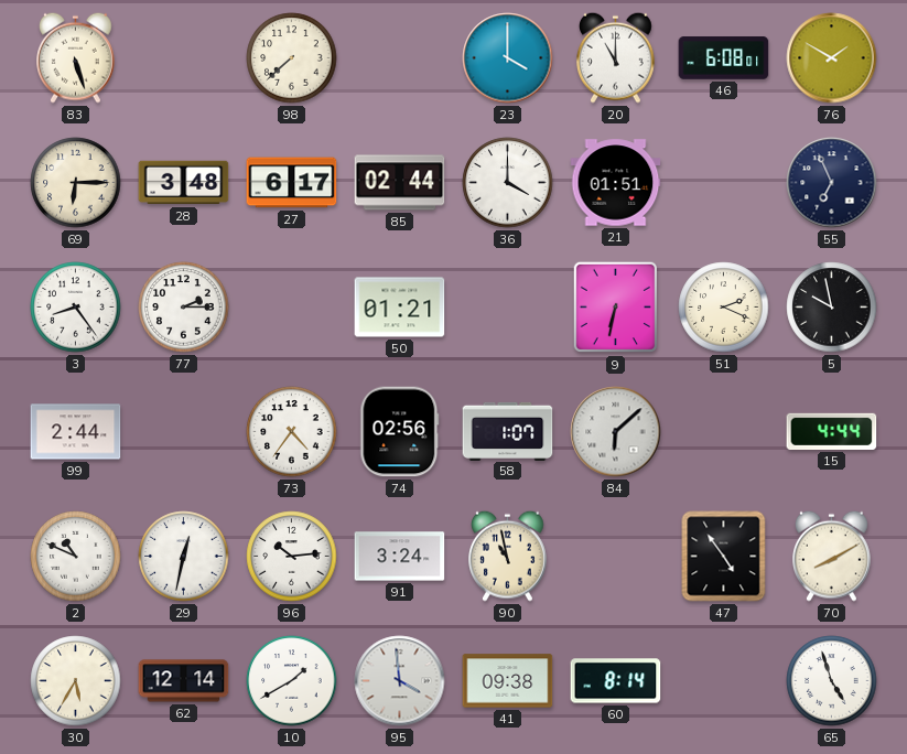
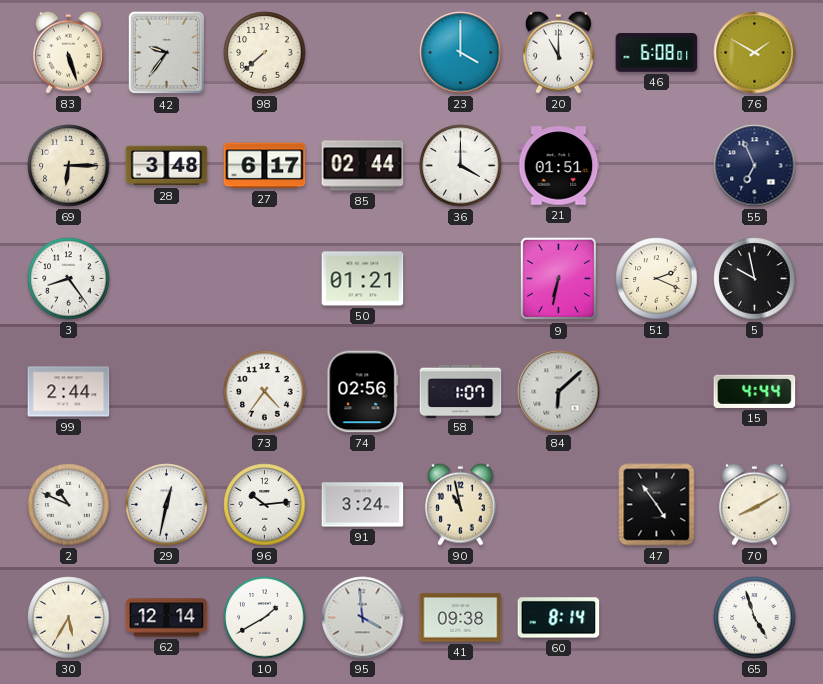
42: none -> 9:36
77: 2:15 -> none
